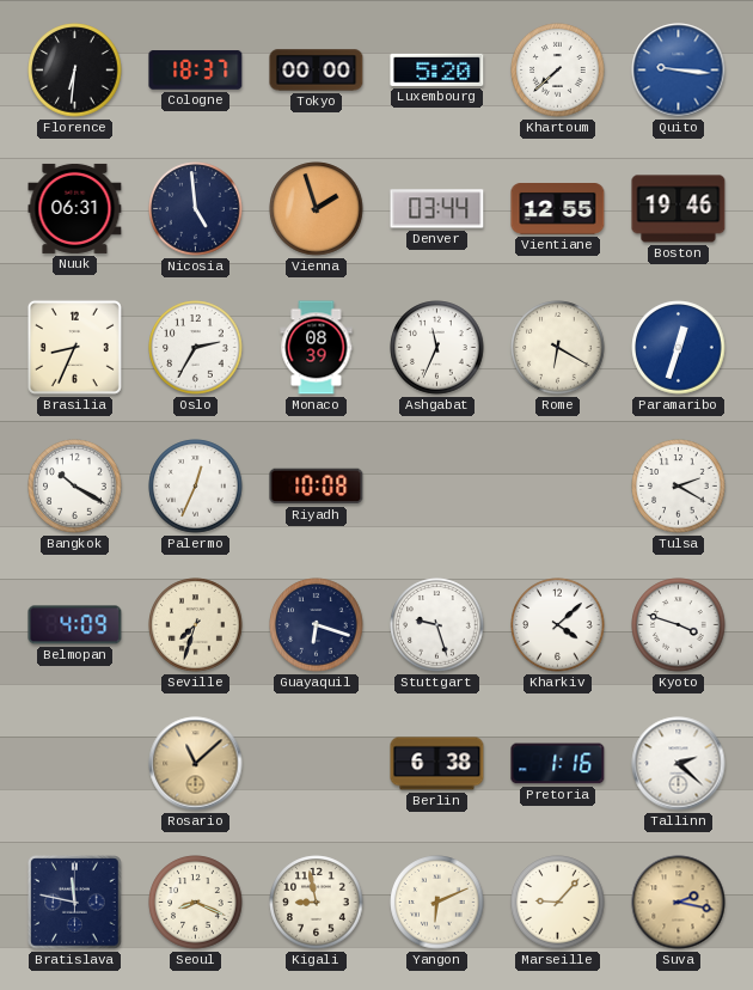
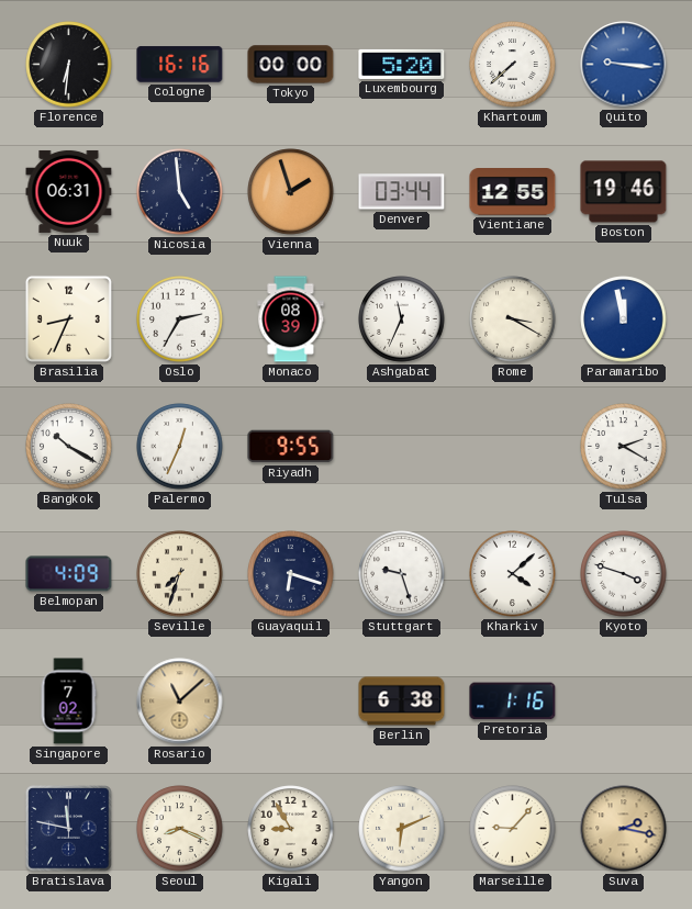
Cologne: 18:37 -> 16:16
Rome: 6:20 -> 3:20
Paramaribo: 12:33 -> 11:58
Riyadh: 10:08 -> 9:55
Singapore: none -> 7:02
Tallinn: 2:22 -> none
Kigali: 8:58 -> 8:55
